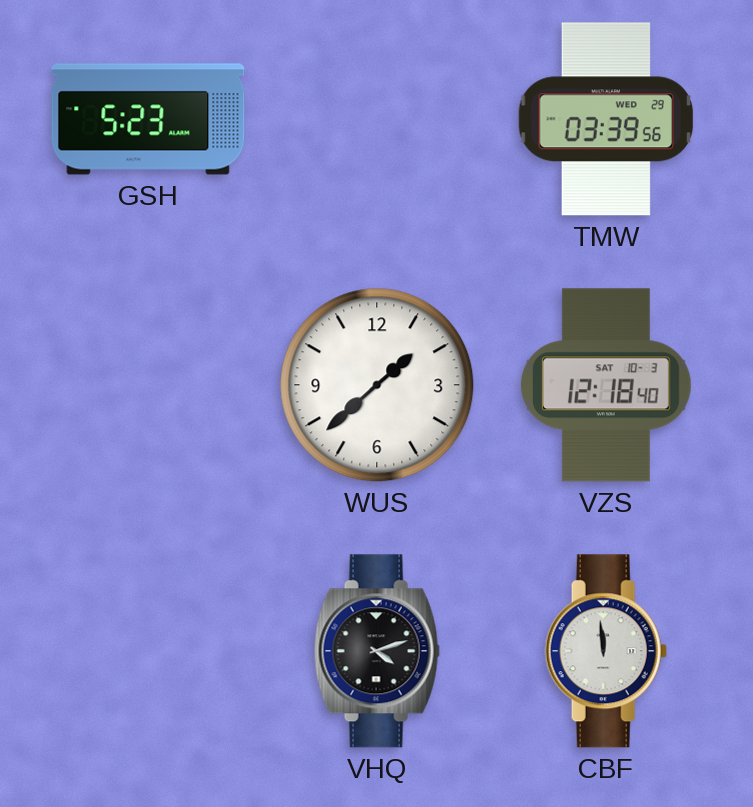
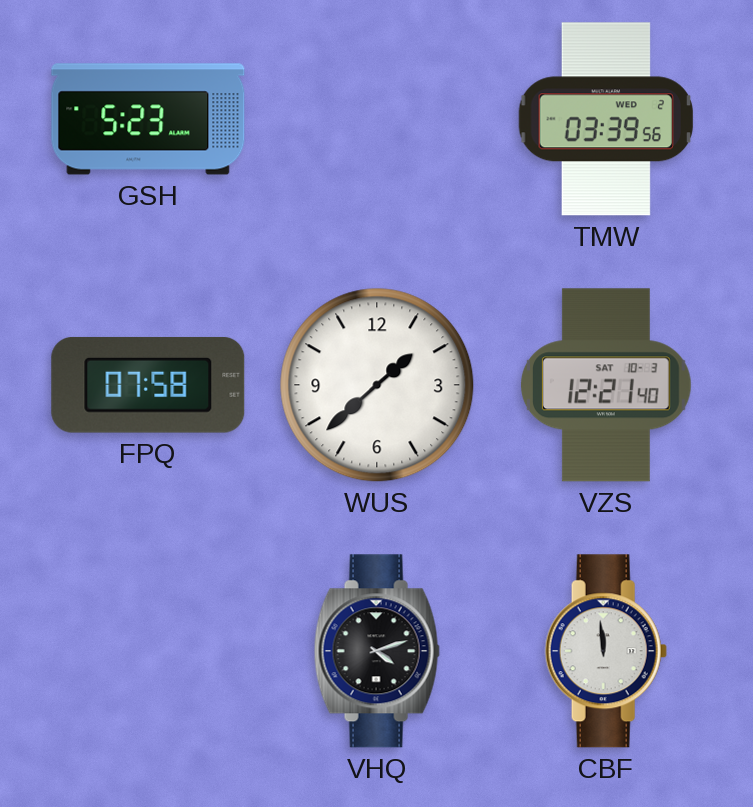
TMW date: WED 29 -> WED 2
FPQ: none -> 07:58
VZS: 12:18 -> 12:21
